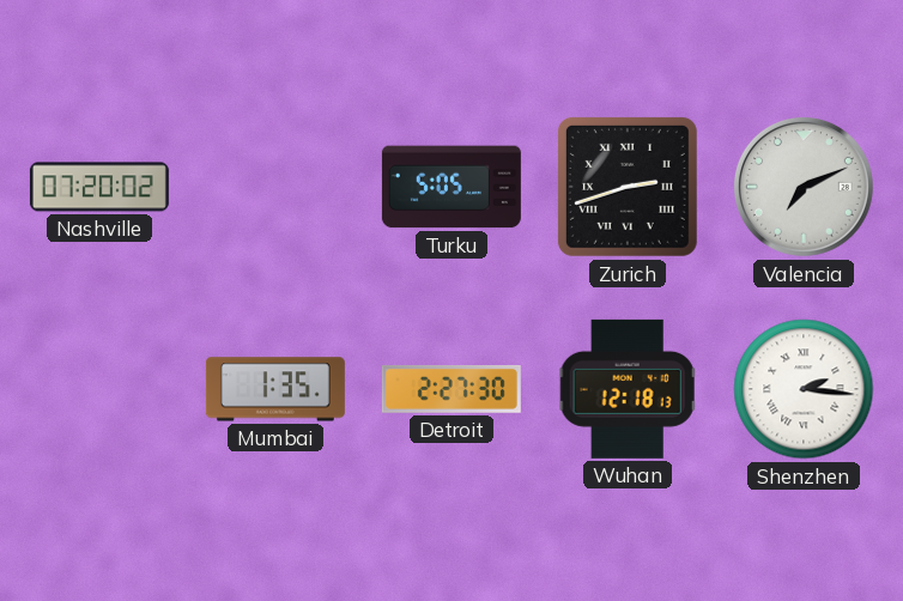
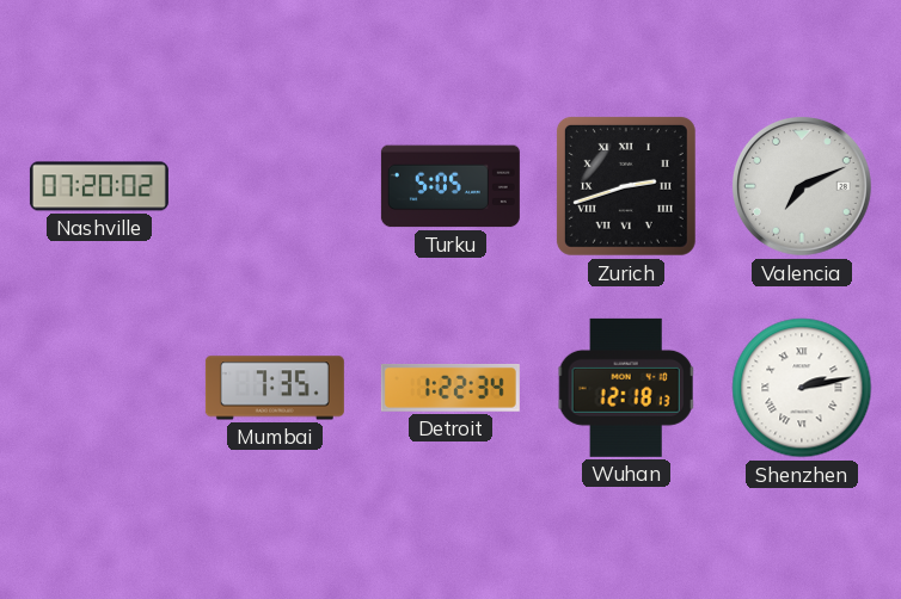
Mumbai: 1:35 -> 7:35
Detroit: 2:27 -> 1:22
Shenzhen: 2:16 -> 2:13
